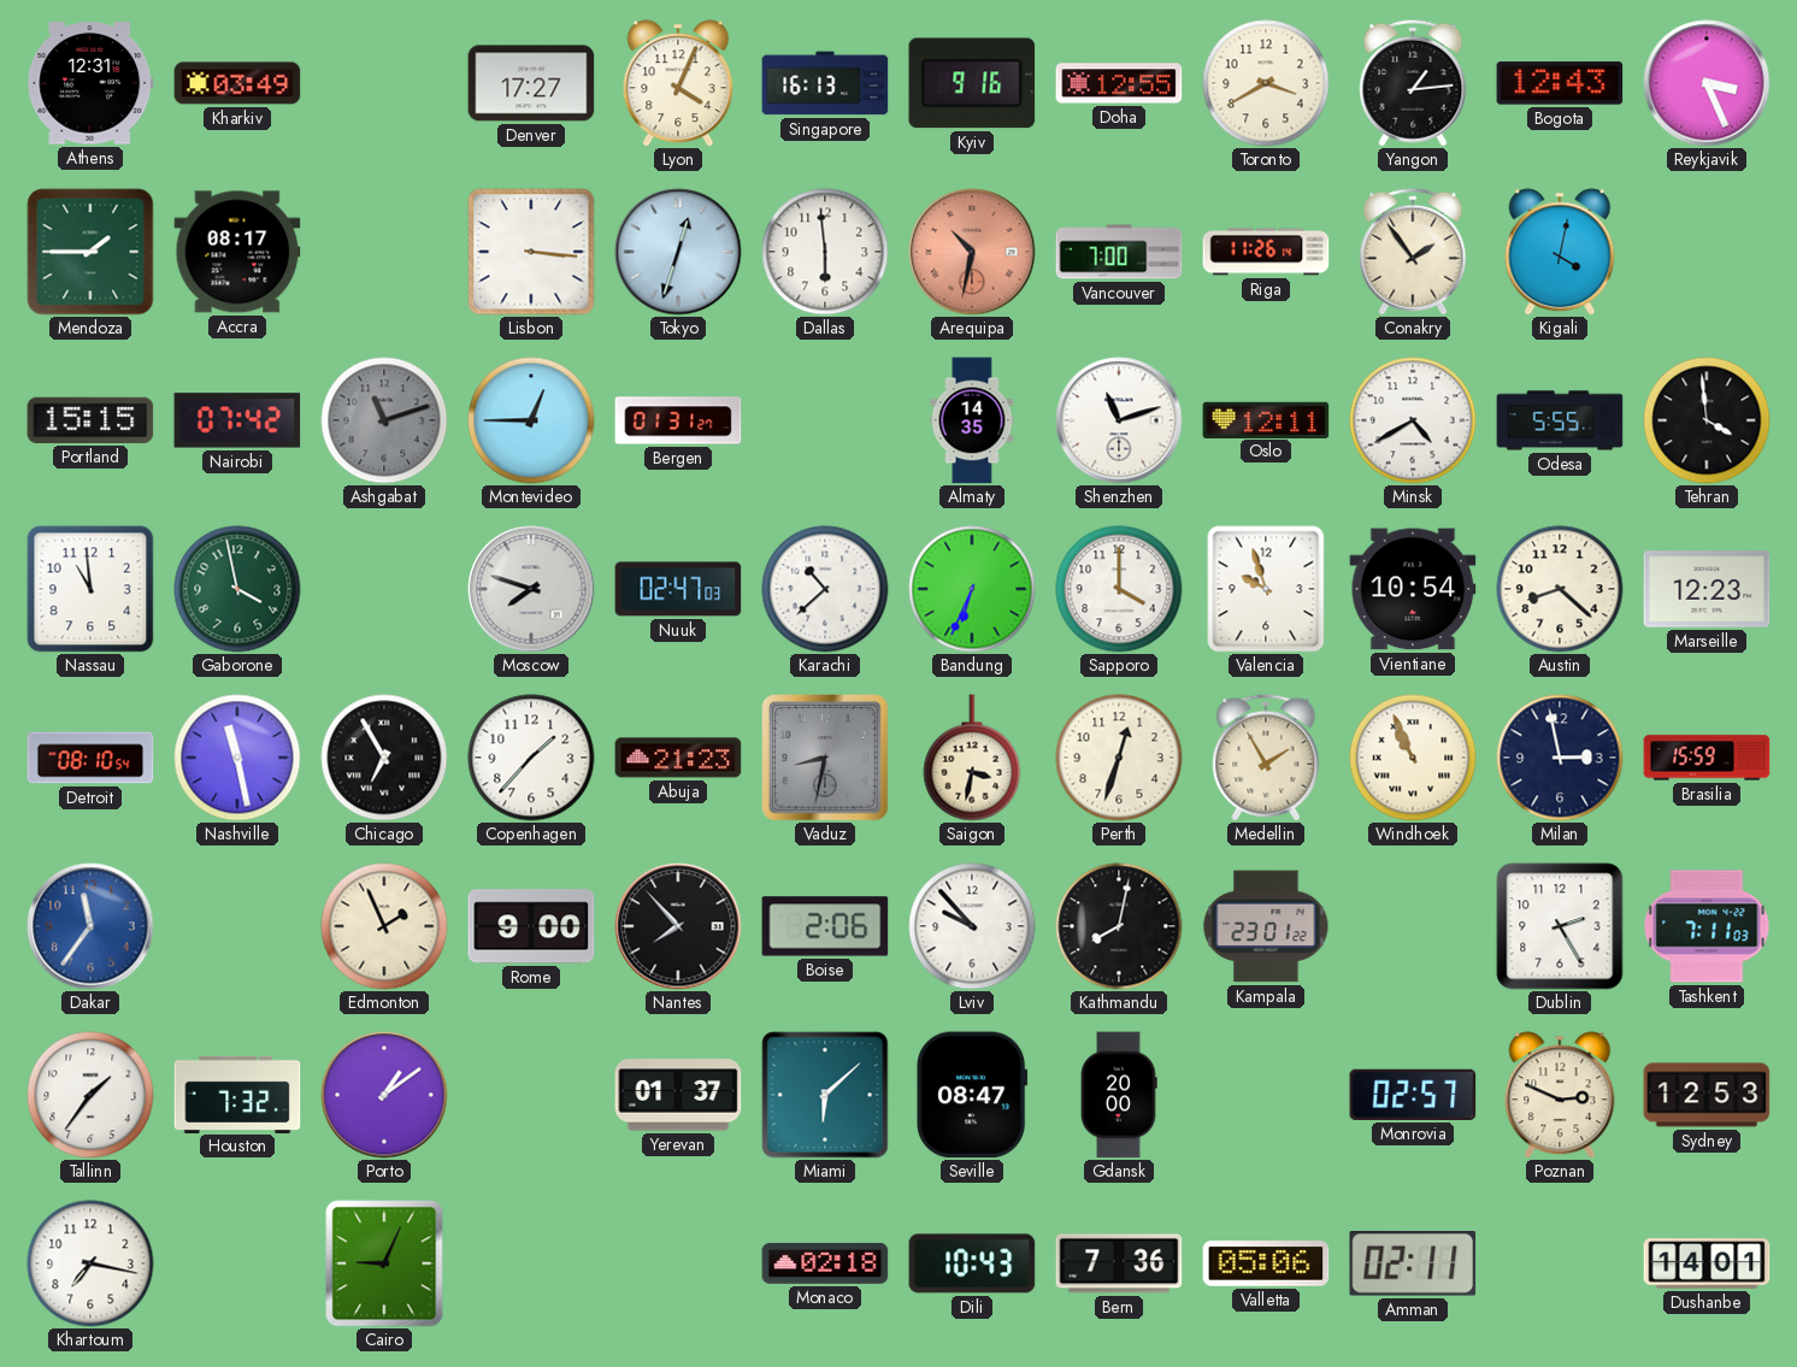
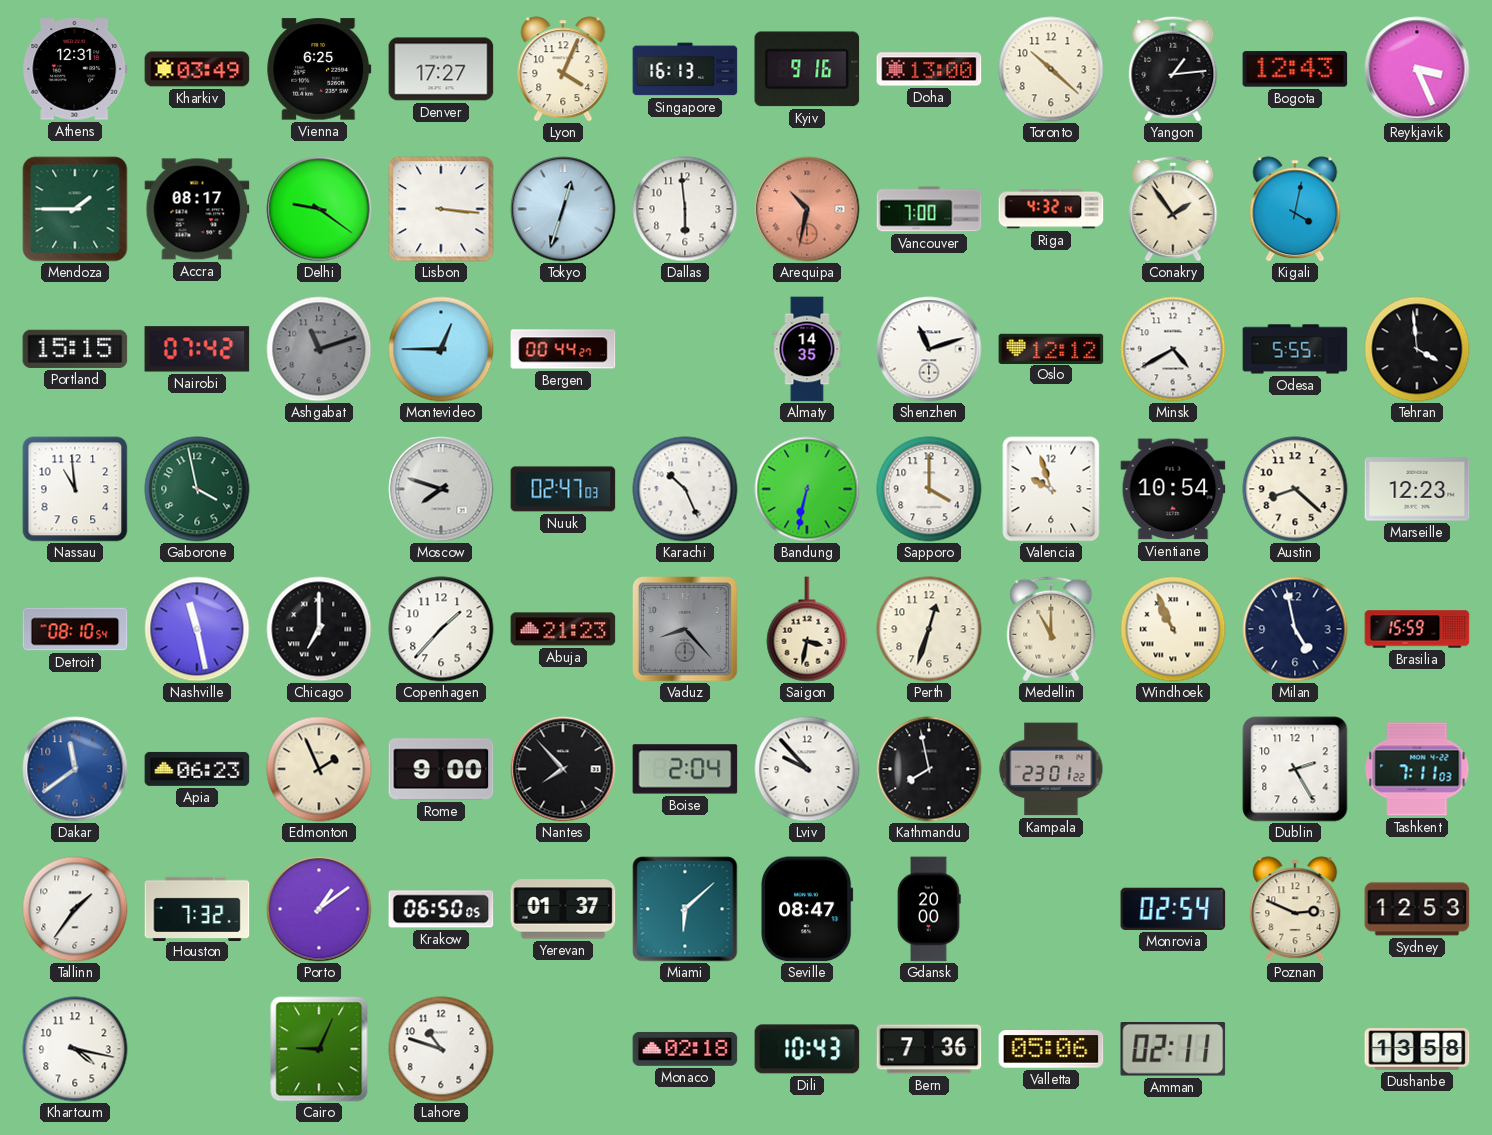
Vienna: none -> 6:25
Doha: 12:55 -> 13:00
Toronto: 3:40 -> 10:22
Delhi: none -> 9:21
Riga: 11:26 -> 4:32
Bergen: 01:31 -> 00:44
Oslo: 12:11 -> 12:12
Karachi: 10:38 -> 10:26
Bandung: 6:34 -> 6:32
Chicago: 6:55 -> 7:00
Vaduz: 8:32 -> 8:23
Medellin: 1:55 -> 11:00
Milan: 2:58 -> 4:58
Dakar: 11:36 -> 11:39
Apia: none -> 06:23
Boise: 2:06 -> 2:04
Kathmandu: 8:02 -> 7:58
Krakow: none -> 06:50
Monrovia: 02:57 -> 02:54
Khartoum: 7:17 -> 4:17
Lahore: none -> 10:48
Dushanbe: 14:01 -> 13:58
